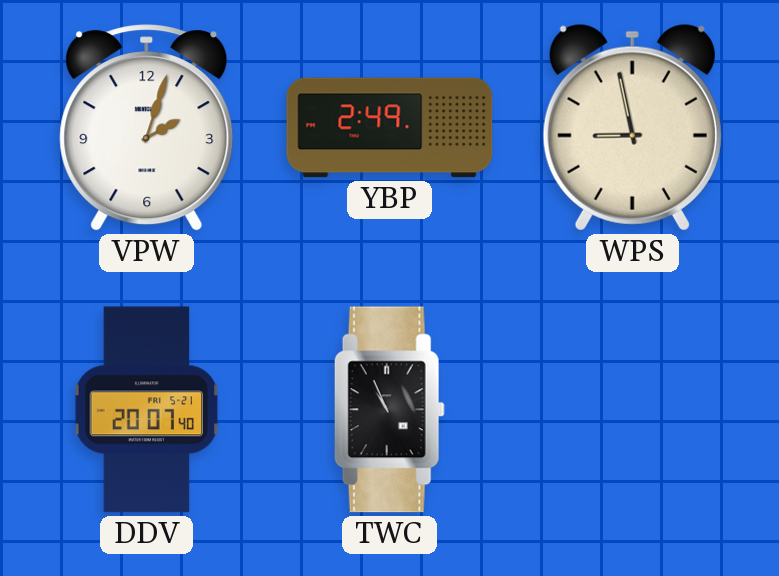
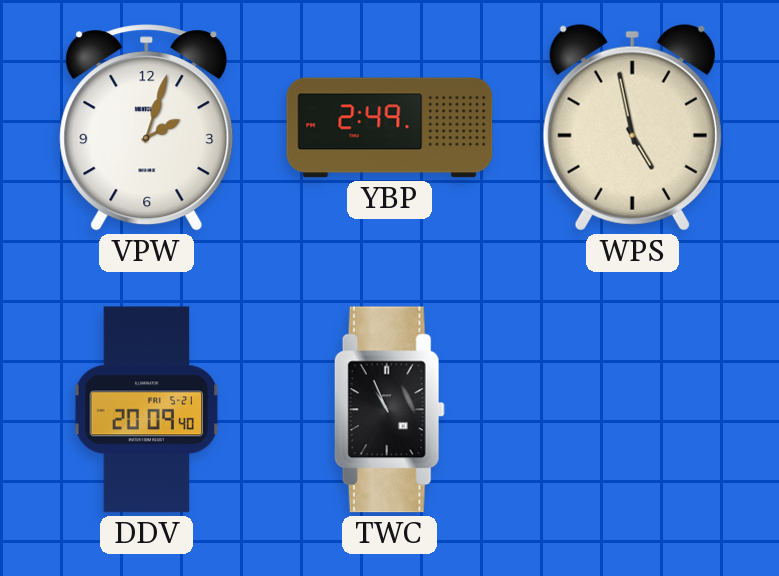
WPS: 8:58 -> 4:58
DDV: 20:07 -> 20:09
